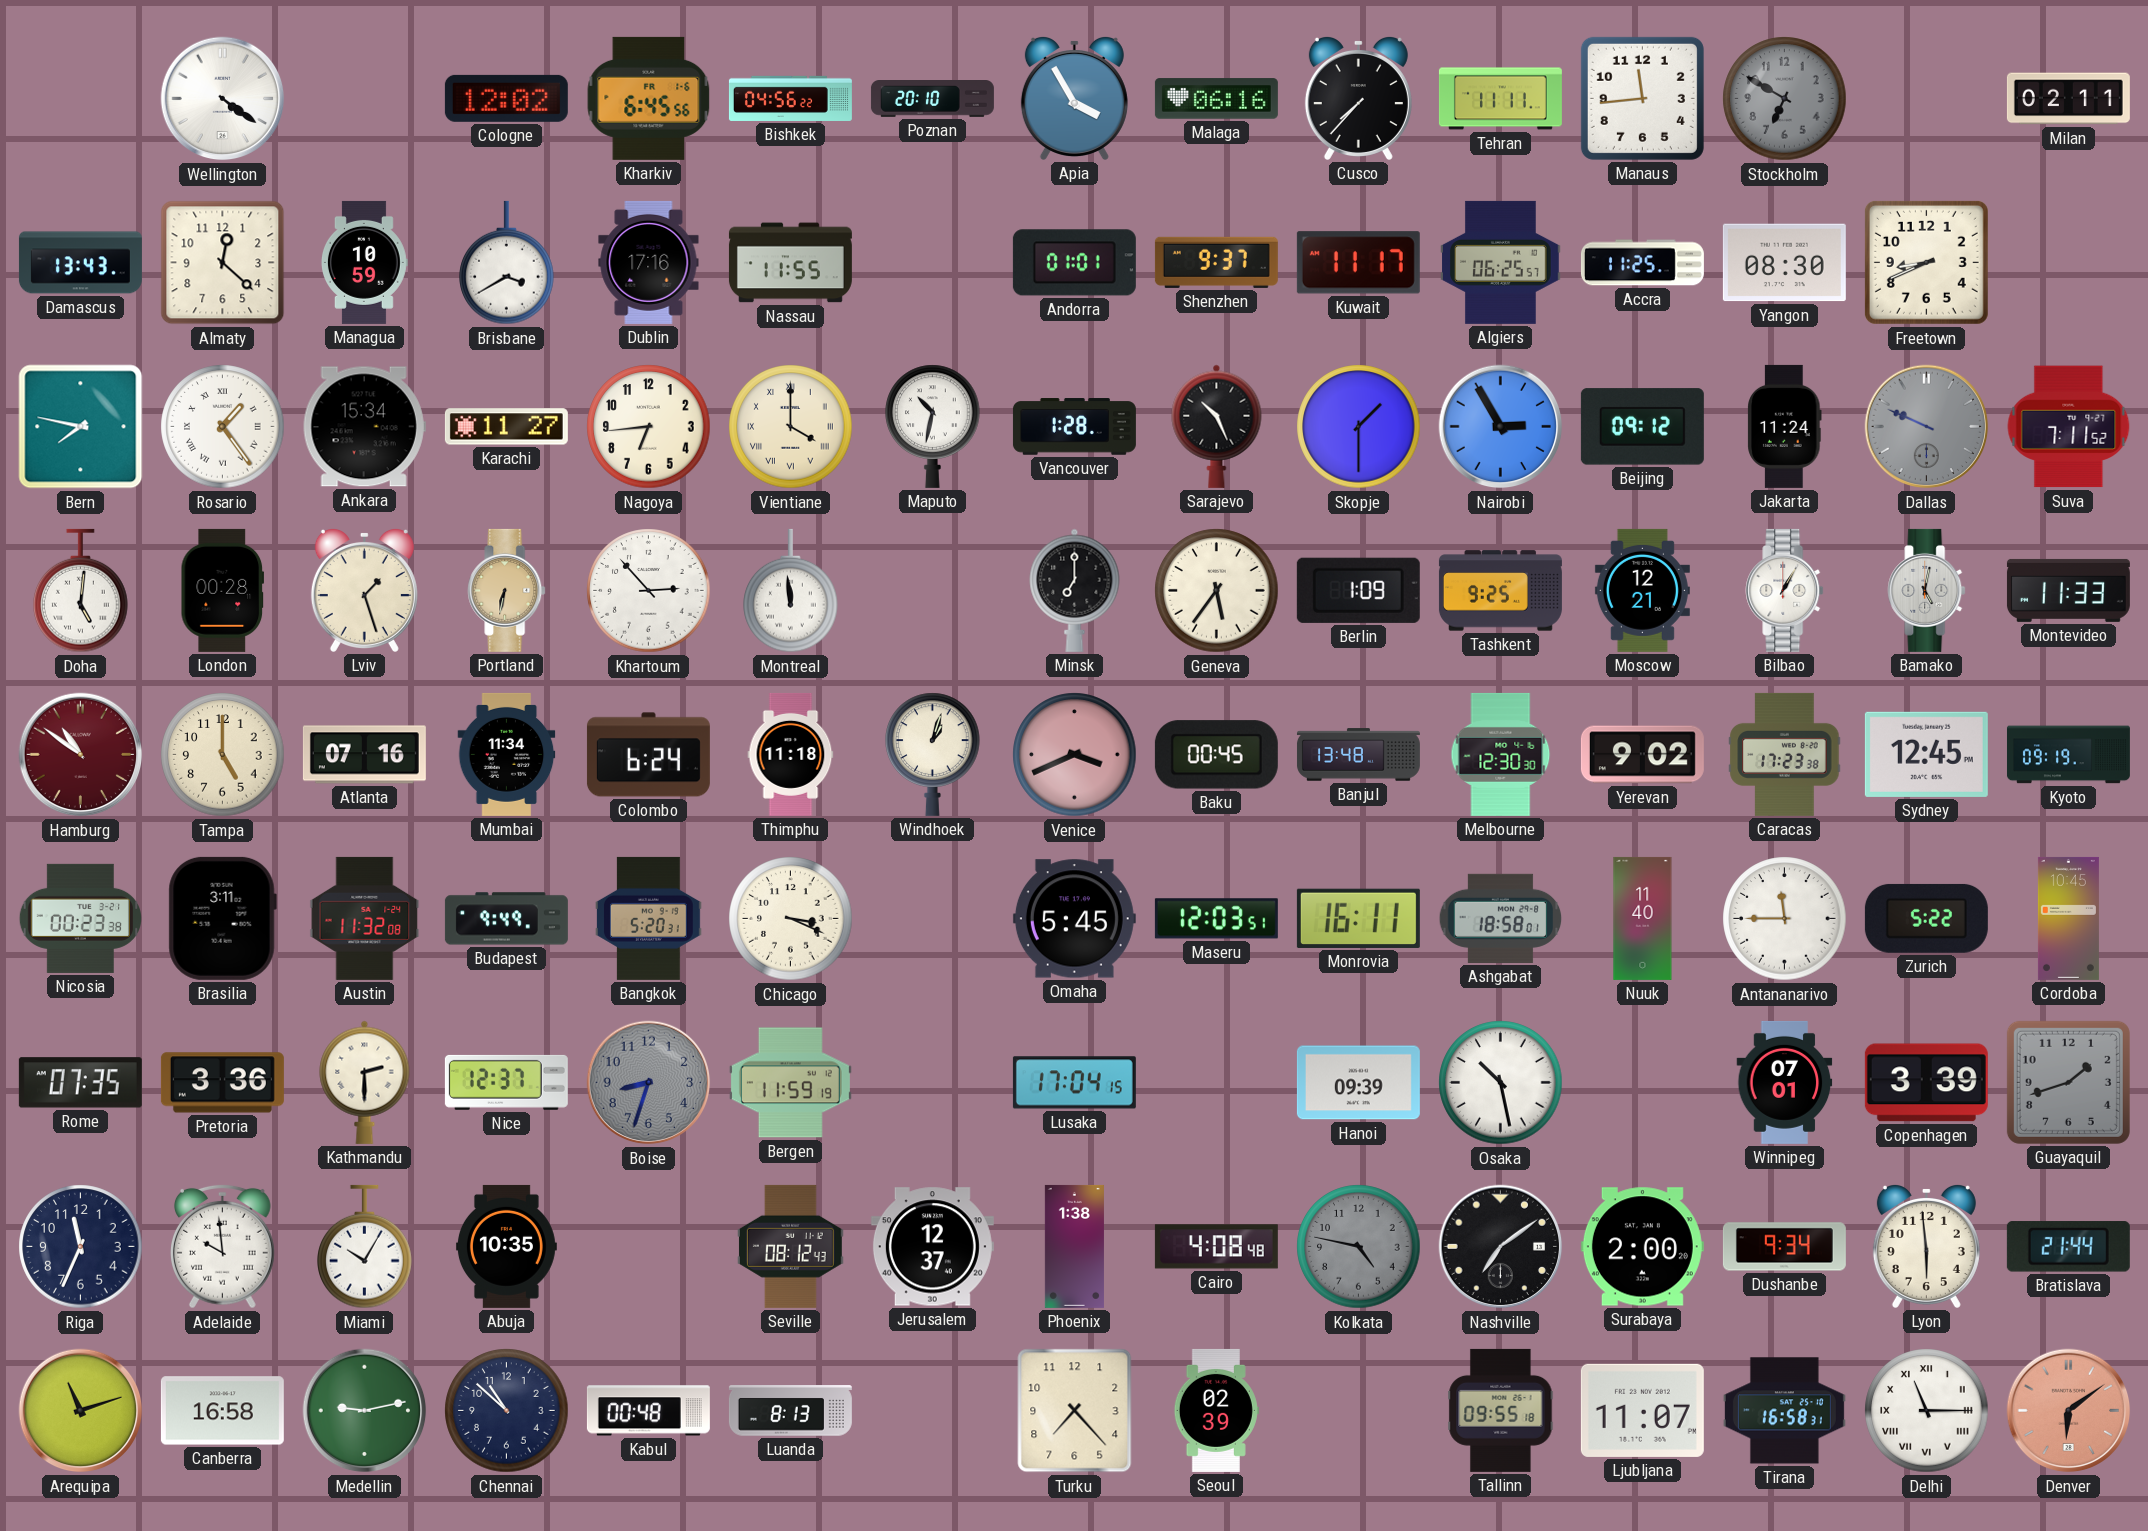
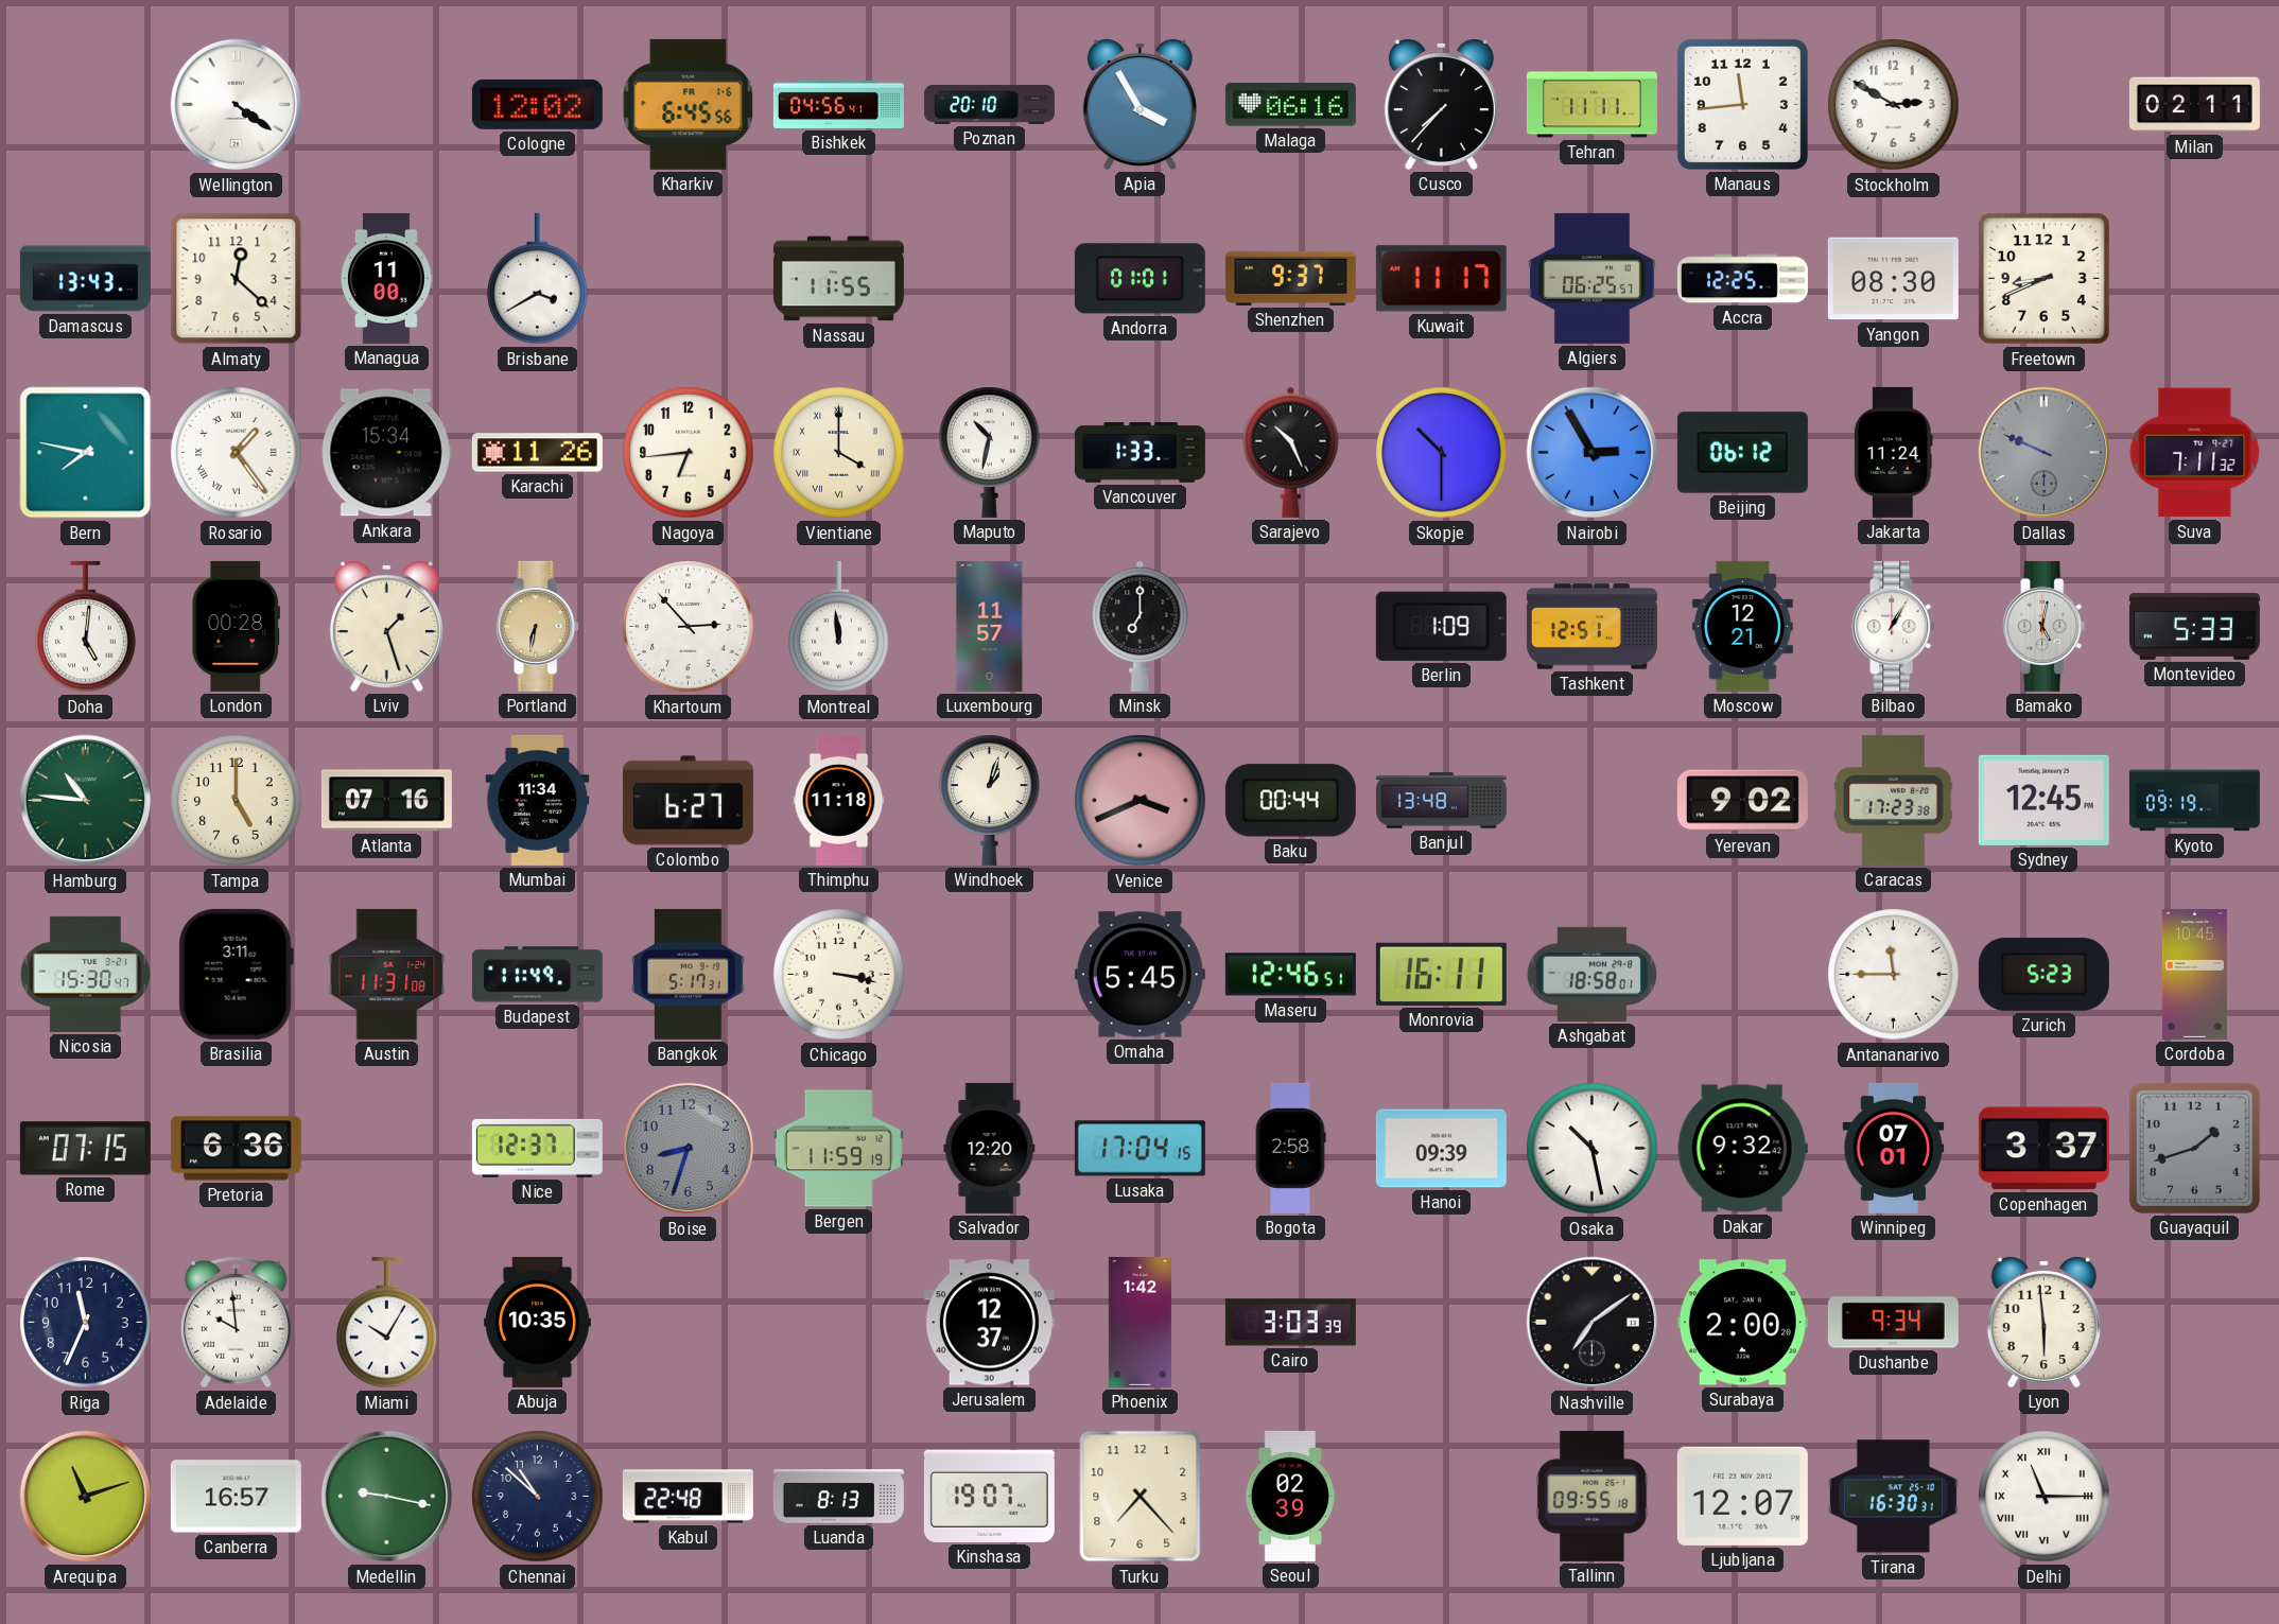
Bishkek: 04:56:22 -> 04:56:41
Stockholm: 6:50 -> 2:50
Stockholm dial: grey -> white
Managua: 10:59 -> 11:00
Dublin: 17:16 -> none
Accra: 11:25 -> 12:25
Karachi: 11:27 -> 11:26
Vancouver: 1:28 -> 1:33
Skopje: 1:30 -> 10:30
Beijing: 09:12 -> 06:12
Suva: 7:11:52 -> 7:11:32
Luxembourg: none -> 11:57
Geneva: 5:36 -> none
Tashkent: 9:25 -> 12:51
Montevideo: 11:33 -> 5:33
Hamburg: 10:51 -> 10:46
Hamburg dial: burgundy -> green
Colombo: 6:24 -> 6:27
Baku: 00:45 -> 00:44
Melbourne: 12:30 -> none
Nicosia: 00:23 -> 15:30
Austin: 11:32 -> 11:31
Budapest: 9:49 -> 11:49
Bangkok: 5:20 -> 5:17
Chicago: 3:19 -> 3:17
Maseru: 12:03 -> 12:46
Nuuk: 11:40 -> none
Zurich: 5:22 -> 5:23
Rome: 07:35 -> 07:15
Pretoria: 3:36 -> 6:36
Kathmandu: 2:30 -> none
Salvador: none -> 12:20
Bogota: none -> 2:58
Dakar: none -> 9:32
Copenhagen: 3:39 -> 3:37
Seville: 08:12 -> none
Phoenix: 1:38 -> 1:42
Cairo: 4:08 -> 3:03
Kolkata: 4:47 -> none
Bratislava: 21:44 -> none
Canberra: 16:58 -> 16:57
Medellin: 9:13 -> 9:17
Kabul: 00:48 -> 22:48
Kinshasa: none -> 19:07
Ljubljana: 11:07 -> 12:07
Tirana: 16:58 -> 16:30
Denver: 6:09 -> none
